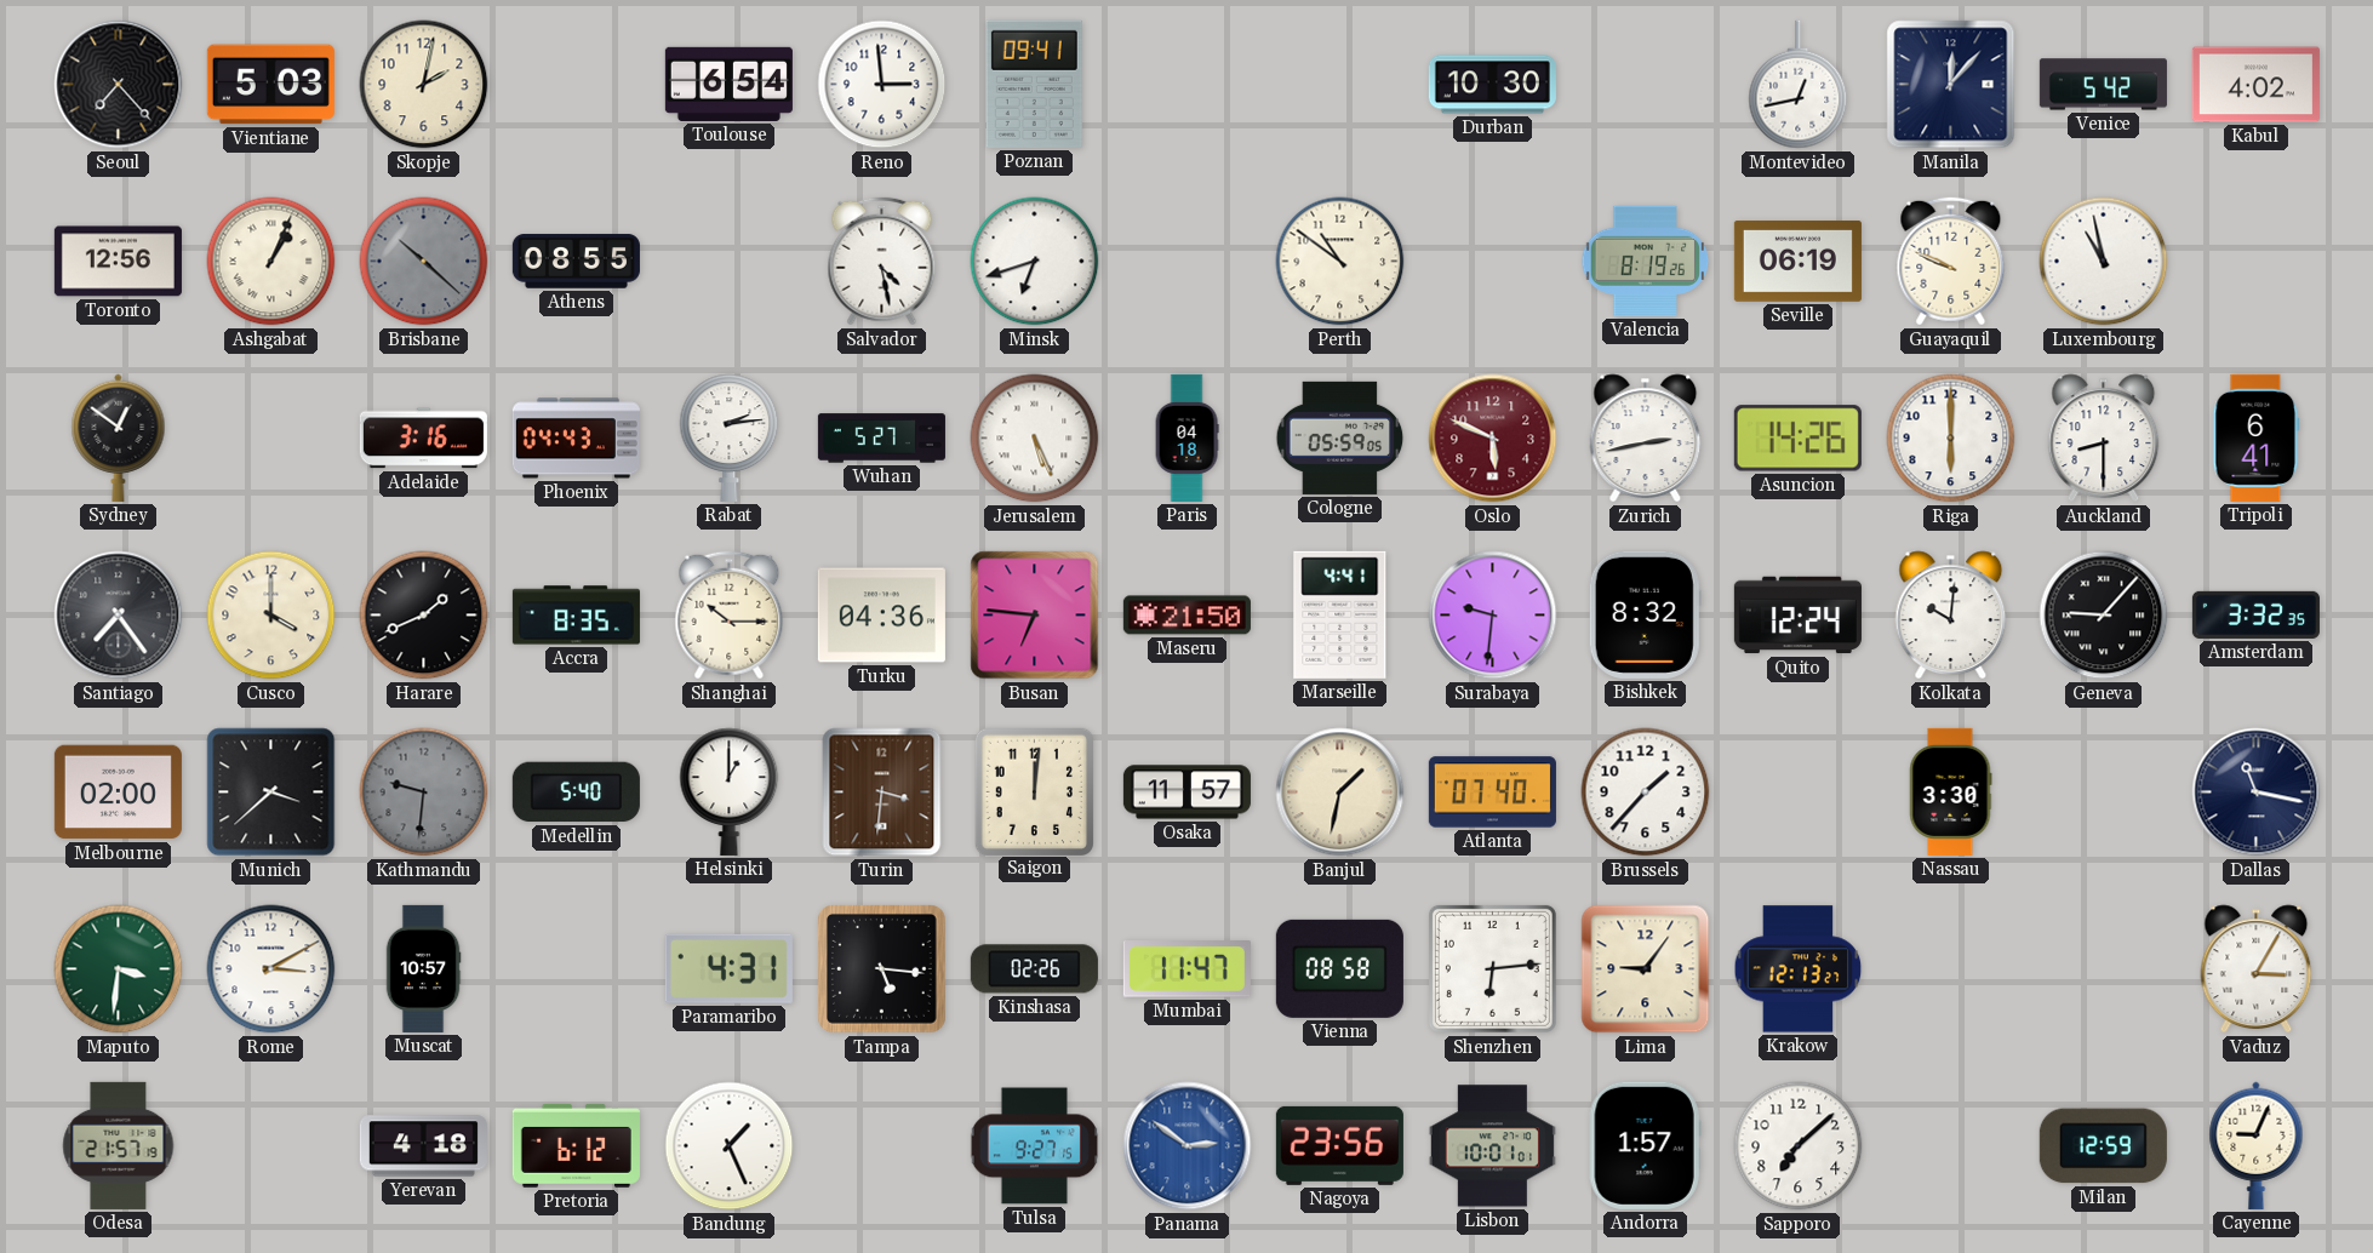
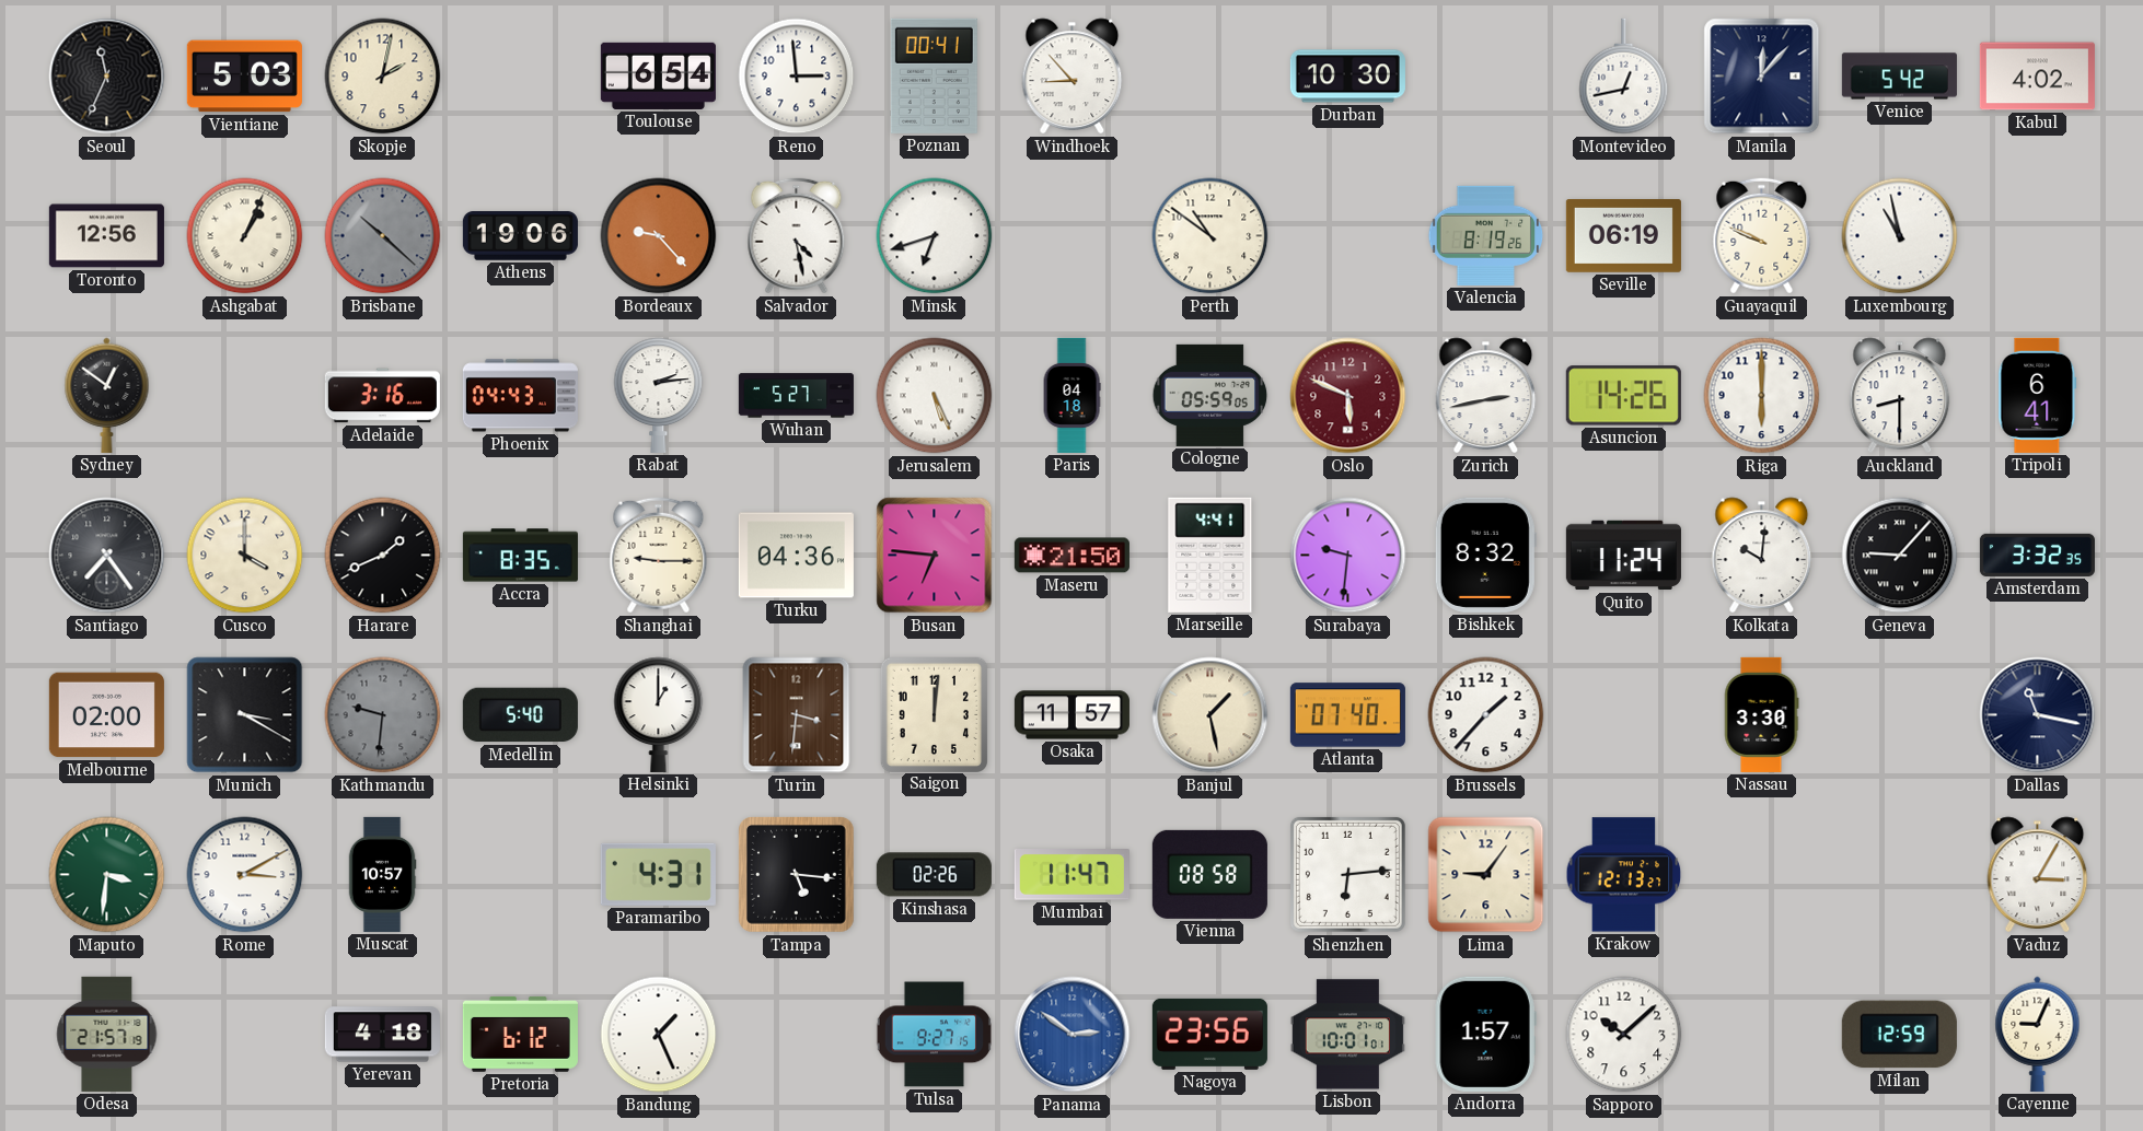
Seoul: 7:23 -> 11:34
Poznan: 09:41 -> 00:41
Windhoek: none -> 8:53
Athens: 08:55 -> 19:06
Bordeaux: none -> 9:23
Shanghai: 10:15 -> 9:15
Quito: 12:24 -> 11:24
Munich: 3:38 -> 3:20
Banjul: 1:32 -> 1:28
Sapporo: 7:08 -> 10:08
